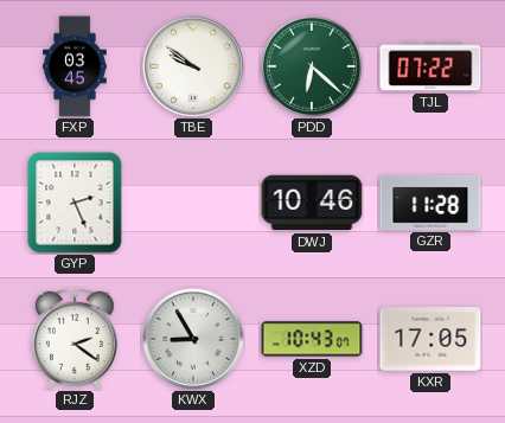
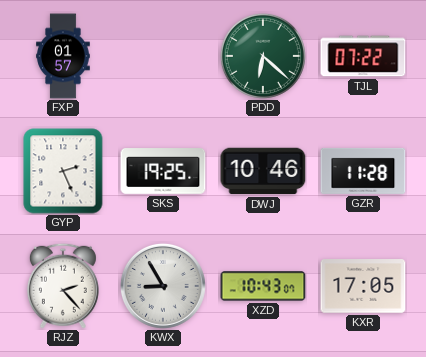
FXP: 03:45 -> 01:57
TBE: 9:51 -> none
SKS: none -> 19:25
RJZ: 2:21 -> 2:23
